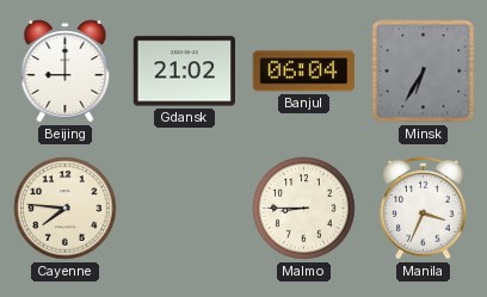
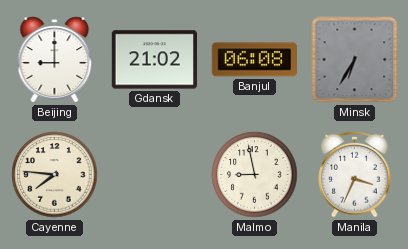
Banjul: 06:04 -> 06:08
Malmo: 8:45 -> 8:58
